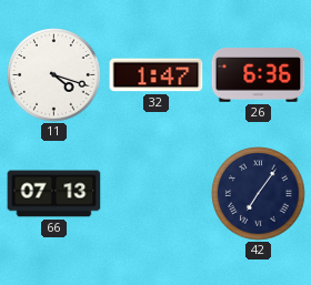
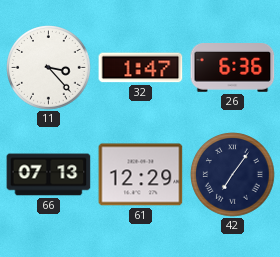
11: 4:18 -> 3:23
61: none -> 12:29
